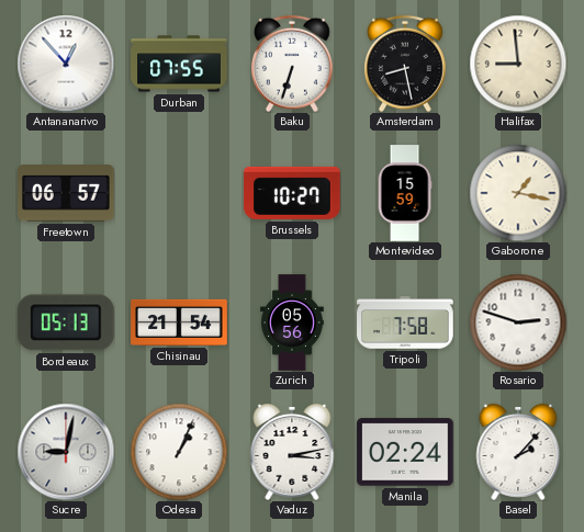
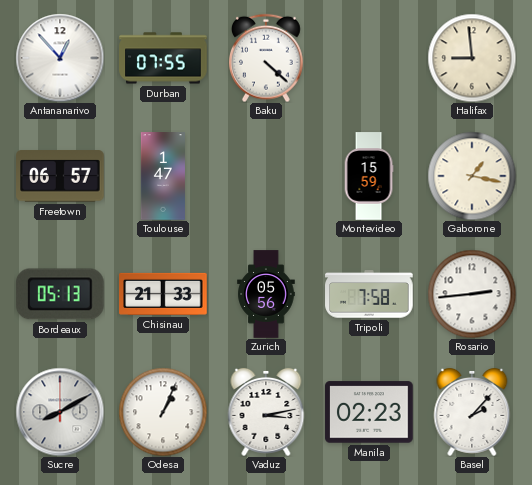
Baku: 6:33 -> 4:22
Amsterdam: 8:28 -> none
Toulouse: none -> 1:47
Brussels: 10:27 -> none
Chisinau: 21:54 -> 21:33
Rosario: 2:48 -> 2:44
Sucre: 9:02 -> 8:10
Manila: 02:24 -> 02:23
